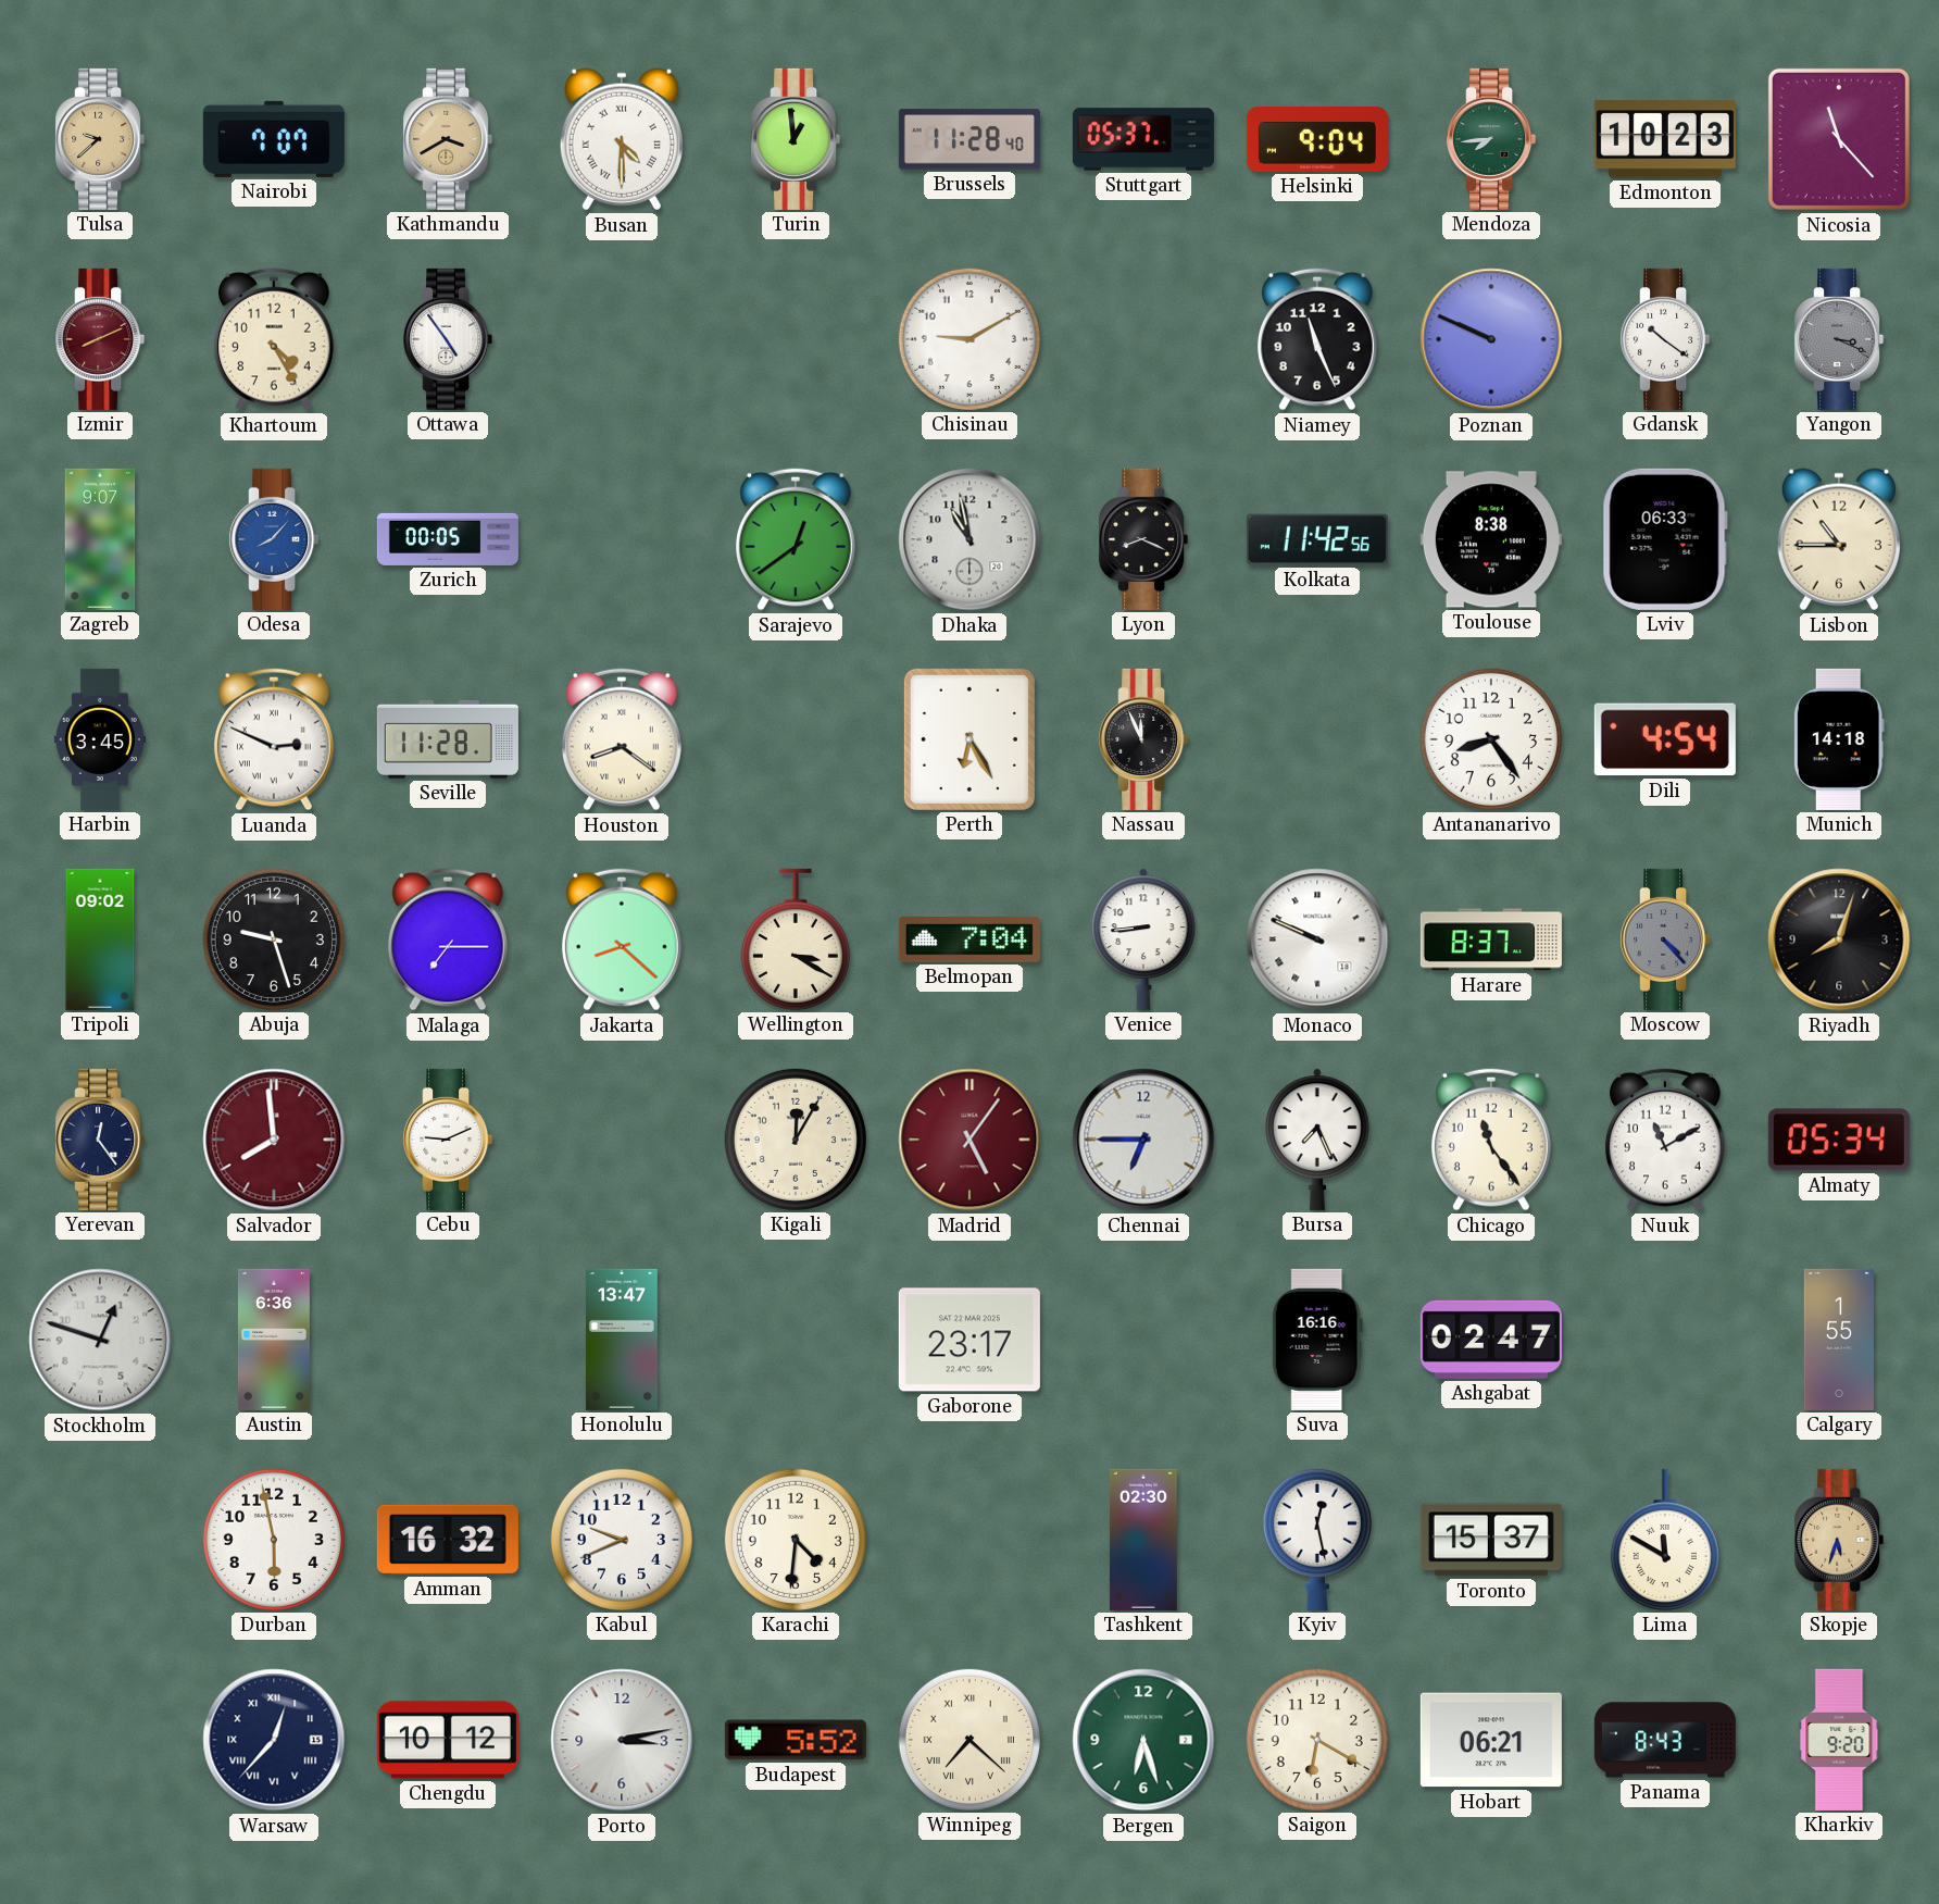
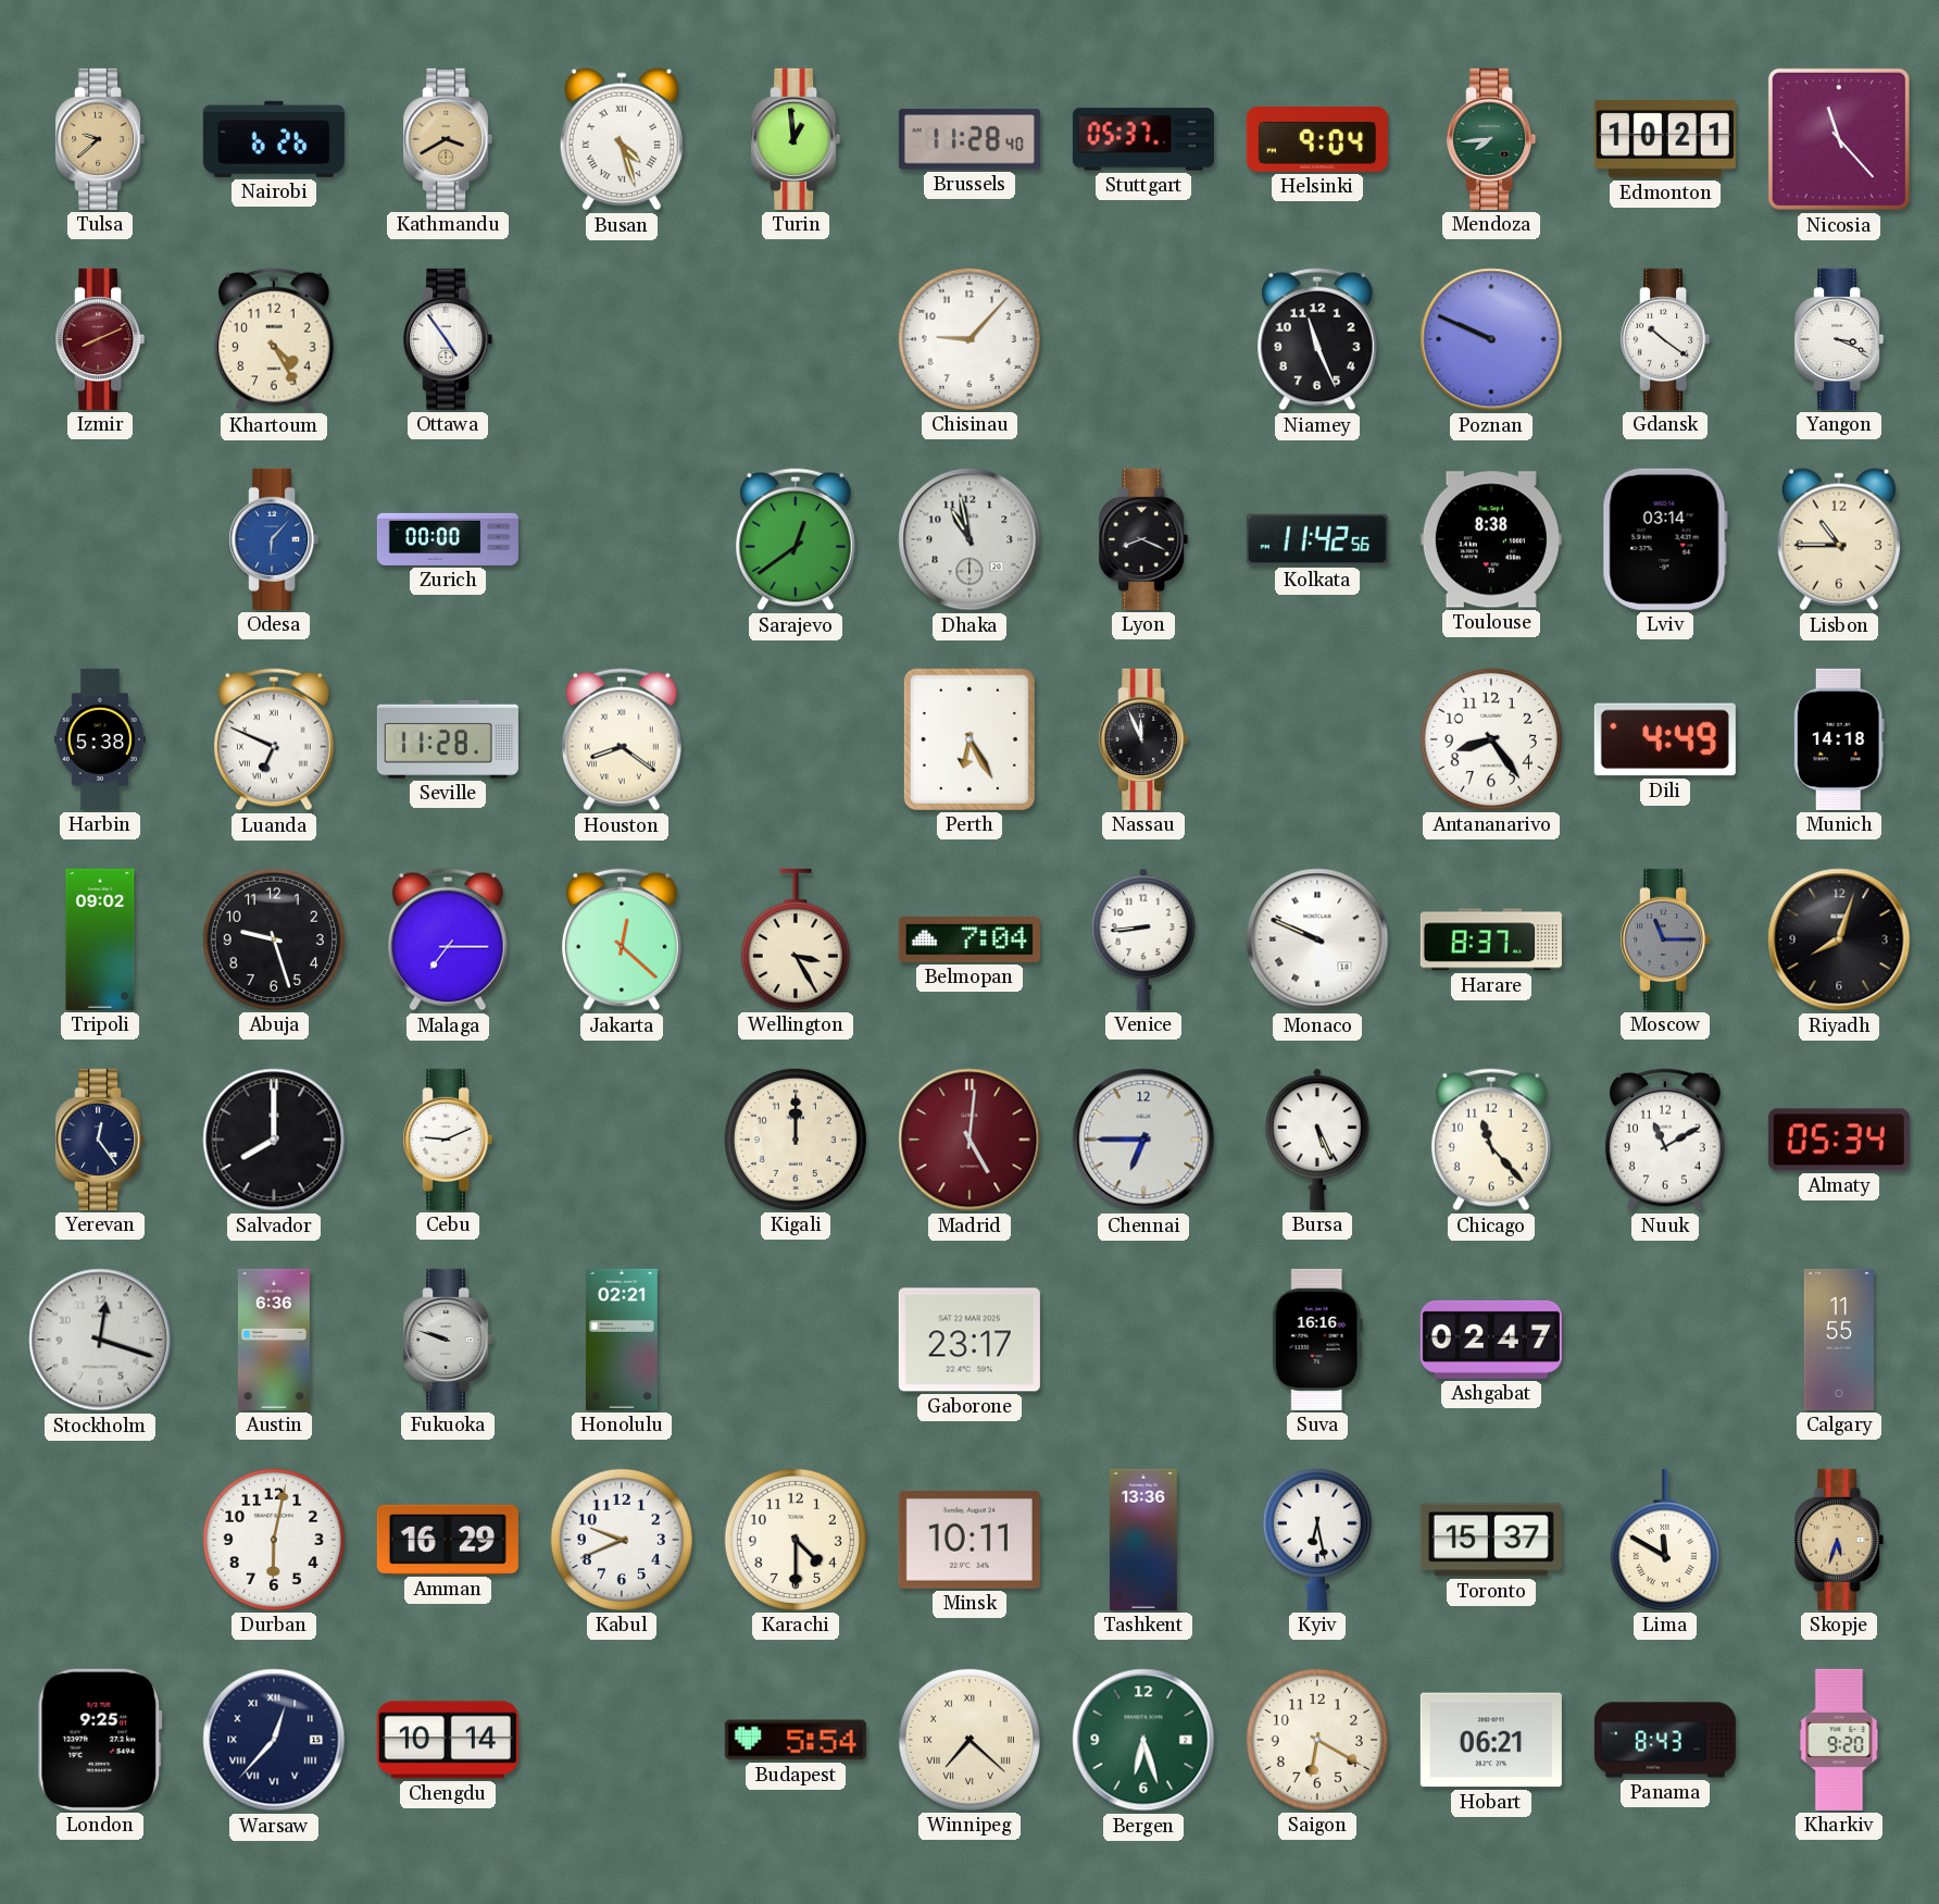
Nairobi: 7:07 -> 6:26
Busan: 4:30 -> 4:27
Edmonton: 10:23 -> 10:21
Chisinau: 9:10 -> 9:07
Yangon dial: grey -> white
Zagreb: 9:07 -> none
Odesa: 8:07 -> 6:07
Zurich: 00:05 -> 00:00
Lviv: 06:33 -> 03:14
Harbin: 3:45 -> 5:38
Luanda: 2:49 -> 6:49
Dili: 4:54 -> 4:49
Jakarta: 8:22 -> 12:22
Wellington: 3:20 -> 3:25
Moscow: 4:23 -> 11:15
Salvador: 7:59 -> 8:00
Salvador dial: burgundy -> black
Kigali: 12:05 -> 12:00
Madrid: 5:06 -> 5:01
Bursa: 7:26 -> 5:26
Chicago: 11:24 -> 11:23
Stockholm: 12:48 -> 12:18
Fukuoka: none -> 9:48
Honolulu: 13:47 -> 02:21
Calgary: 1:55 -> 11:55
Durban: 5:58 -> 6:02
Amman: 16:32 -> 16:29
Karachi: 4:31 -> 4:30
Minsk: none -> 10:11
Tashkent: 02:30 -> 13:36
Kyiv: 12:28 -> 6:28
London: none -> 9:25
Chengdu: 10:12 -> 10:14
Porto: 3:13 -> none
Budapest: 5:52 -> 5:54
